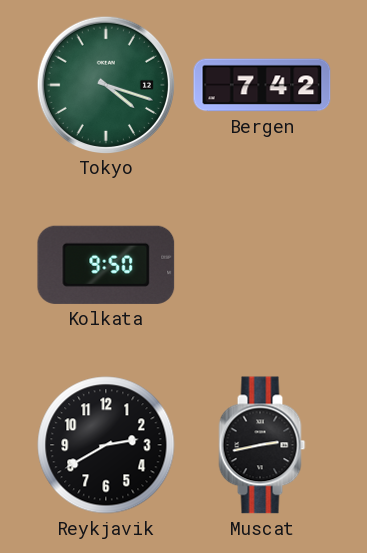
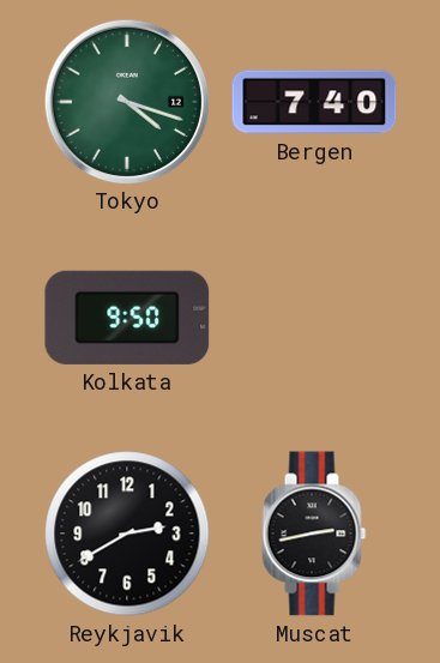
Bergen: 7:42 -> 7:40
